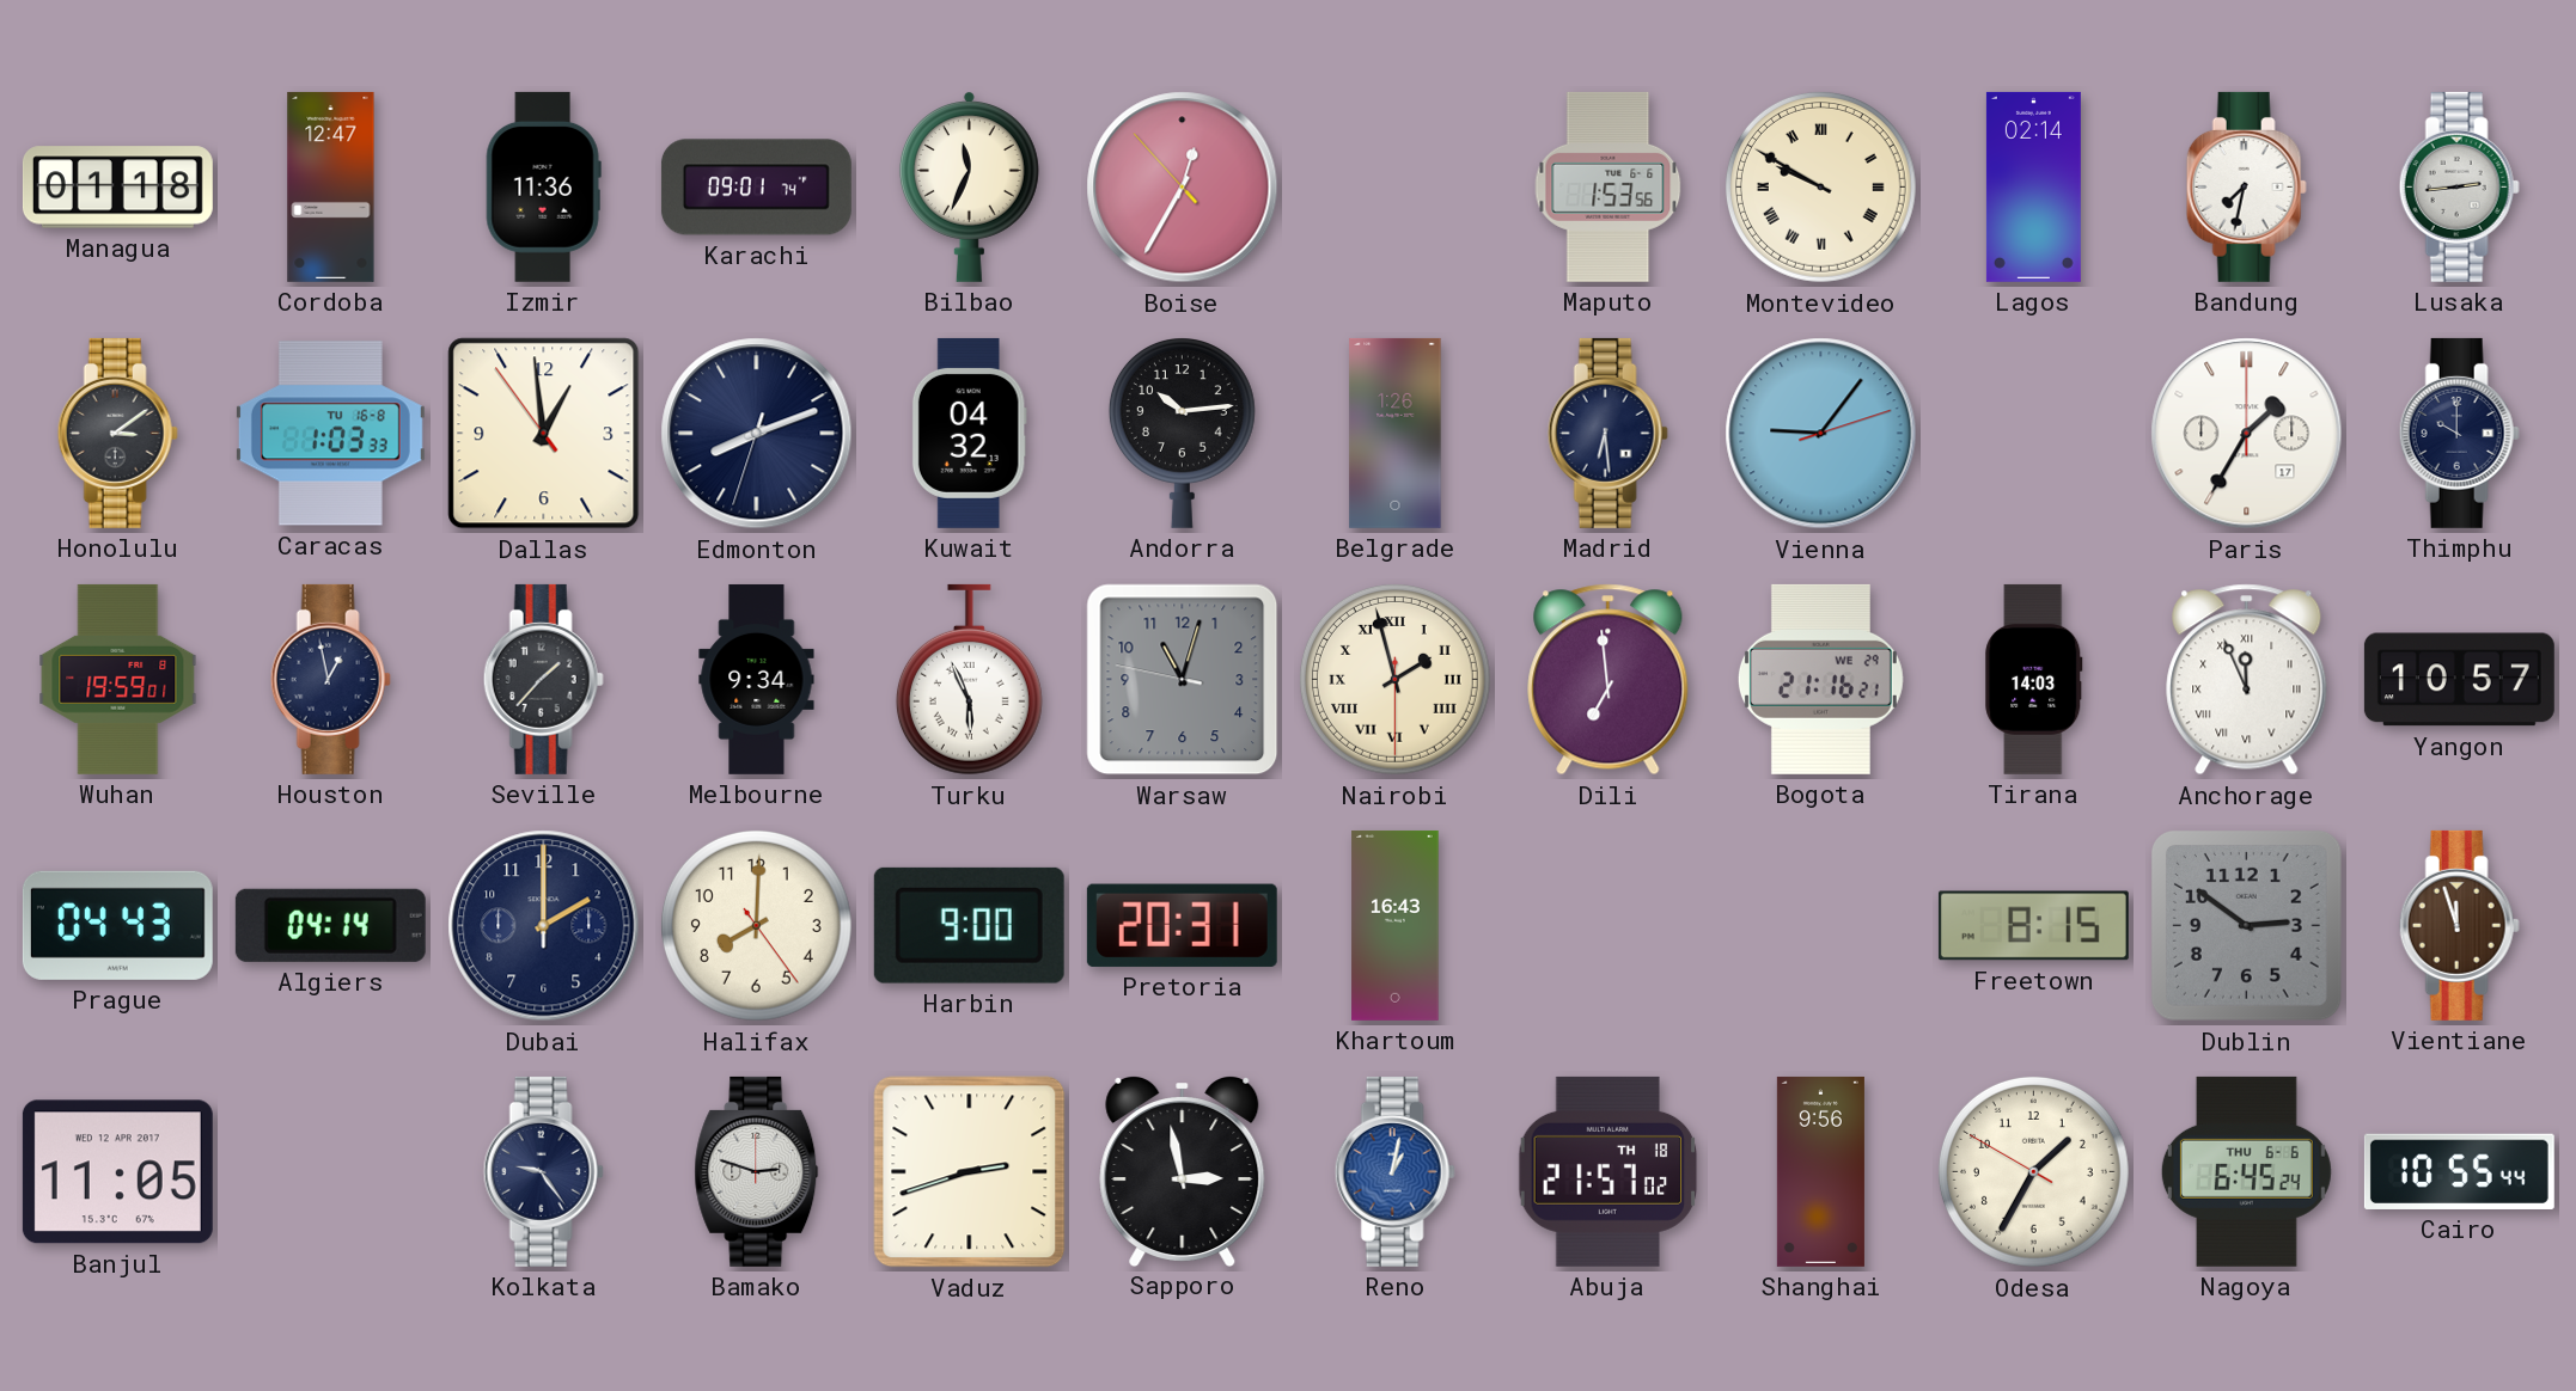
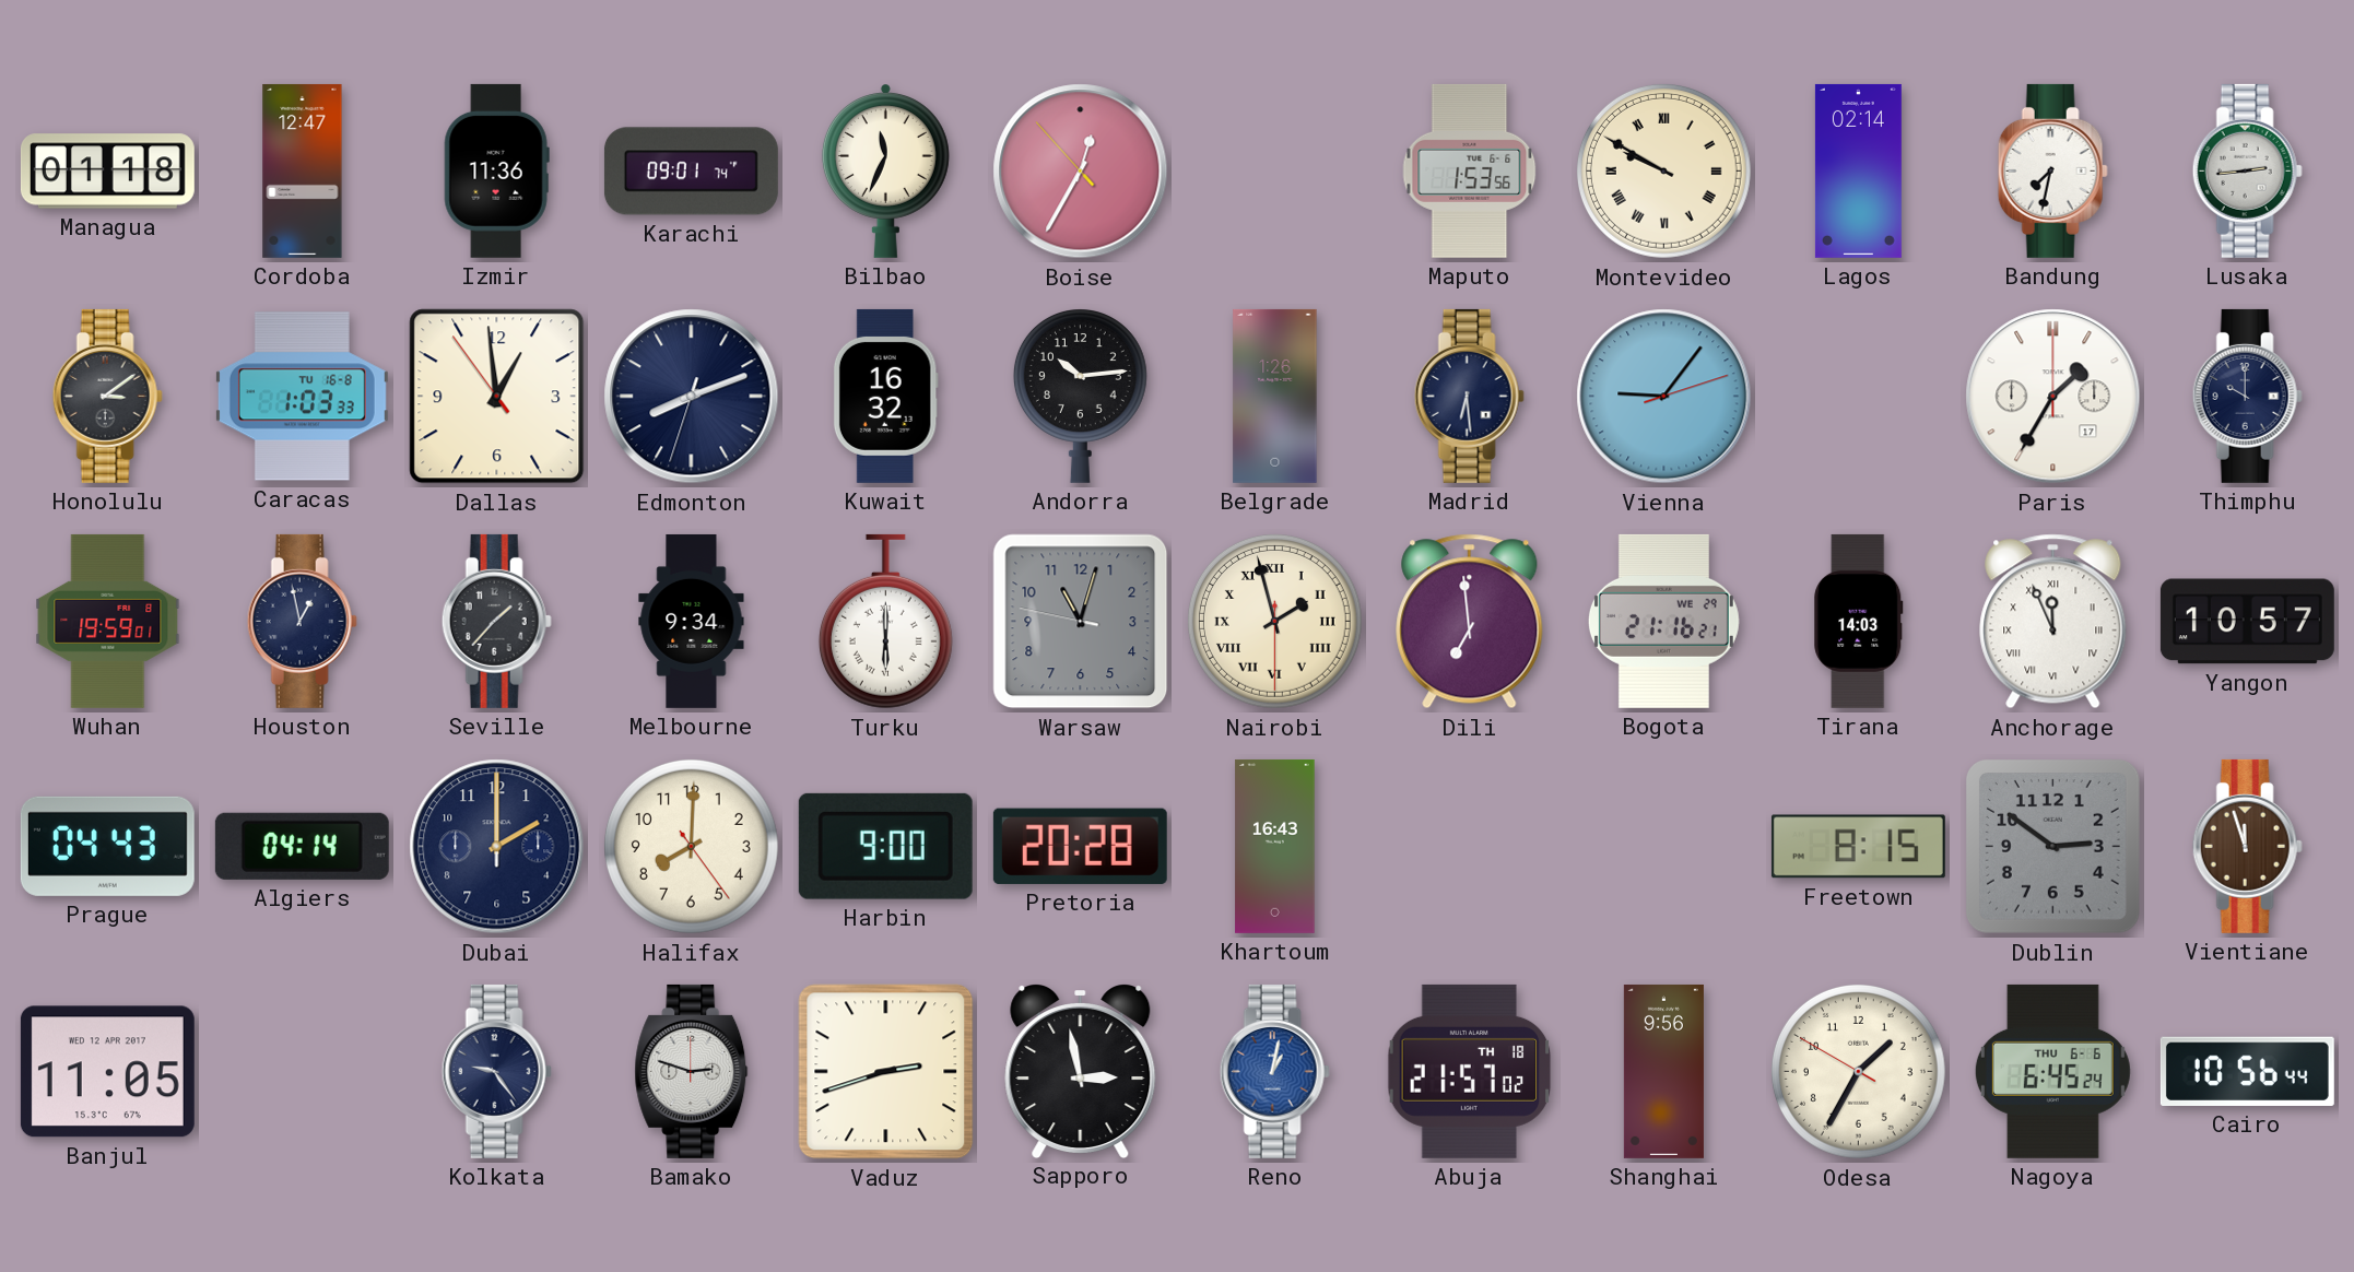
Kuwait: 04:32 -> 16:32
Turku: 5:56 -> 6:00
Pretoria: 20:31 -> 20:28
Cairo: 10:55 -> 10:56
